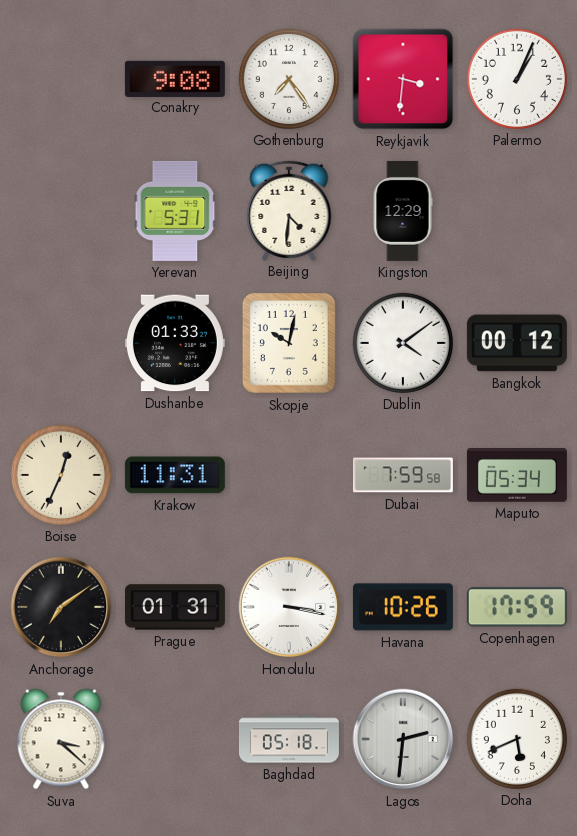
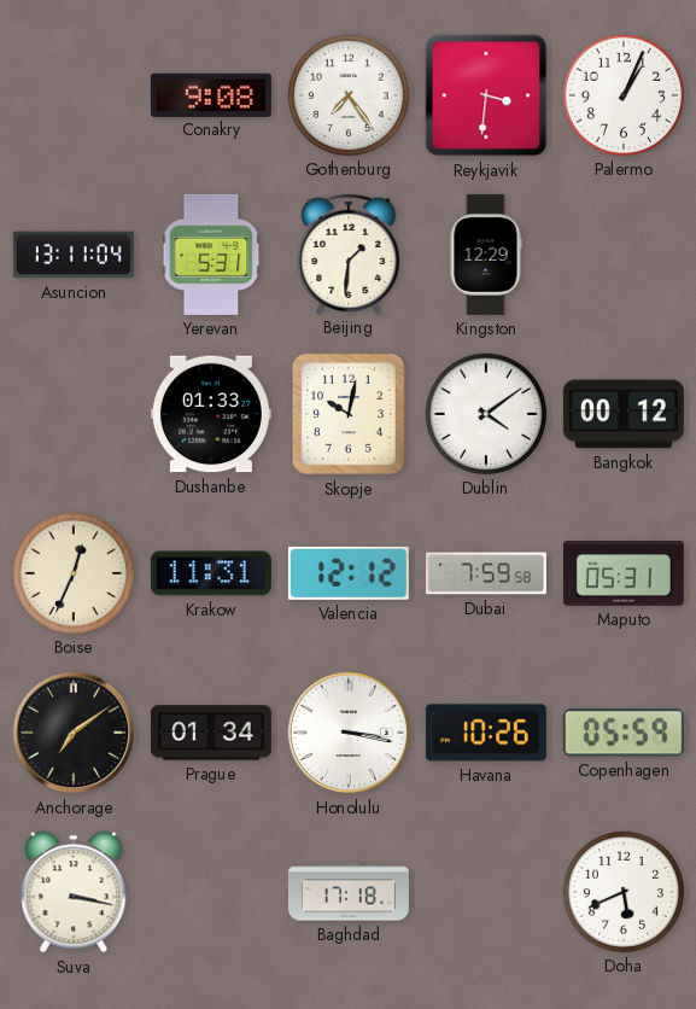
Asuncion: none -> 13:11
Beijing: 4:31 -> 1:31
Valencia: none -> 12:12
Maputo: 05:34 -> 05:31
Prague: 01:31 -> 01:34
Copenhagen: 17:59 -> 05:59
Suva: 3:22 -> 3:17
Baghdad: 05:18 -> 17:18
Lagos: 2:31 -> none
